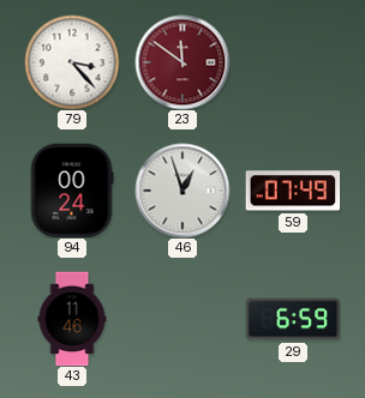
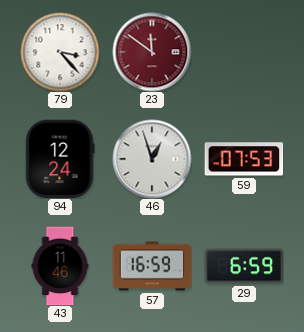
94: 00:24 -> 12:24
59: 07:49 -> 07:53
57: none -> 16:59
